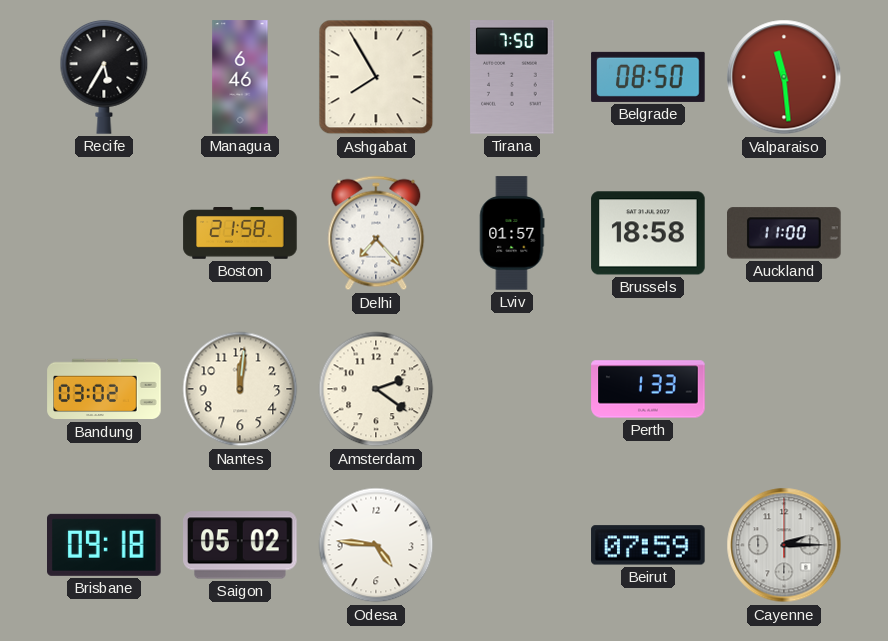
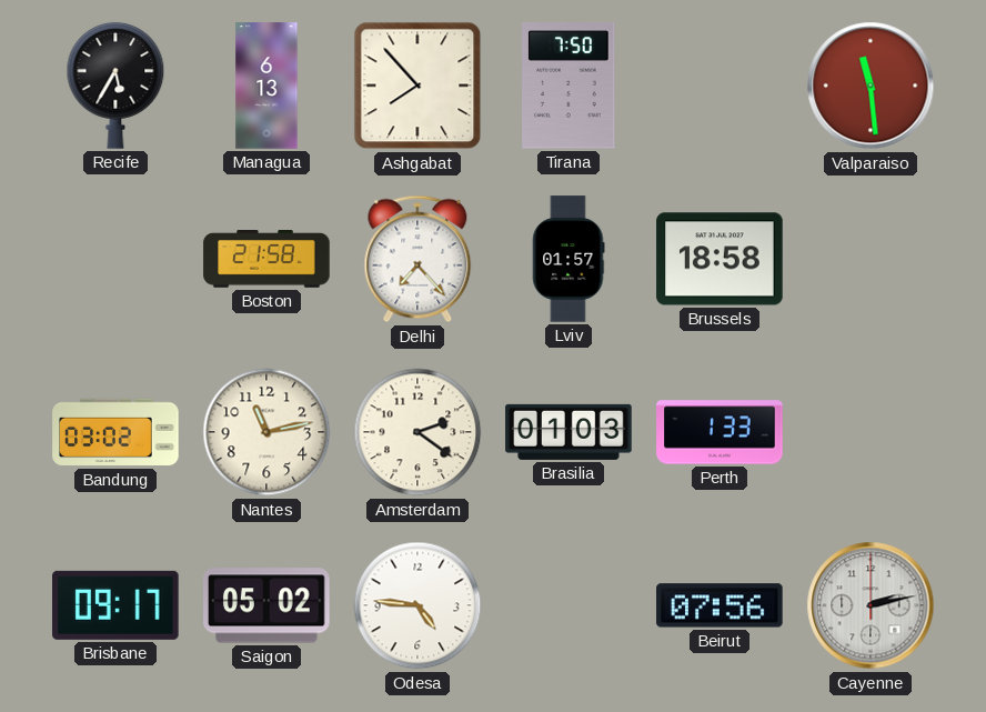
Managua: 6:46 -> 6:13
Ashgabat: 7:55 -> 7:53
Belgrade: 08:50 -> none
Auckland: 11:00 -> none
Nantes: 12:01 -> 11:13
Brasilia: none -> 01:03
Brisbane: 09:18 -> 09:17
Beirut: 07:59 -> 07:56
Cayenne: 2:15 -> 2:13
